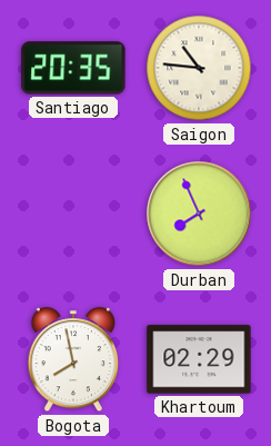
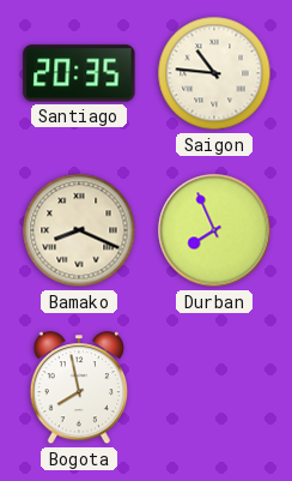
Bamako: none -> 8:19
Khartoum: 02:29 -> none
